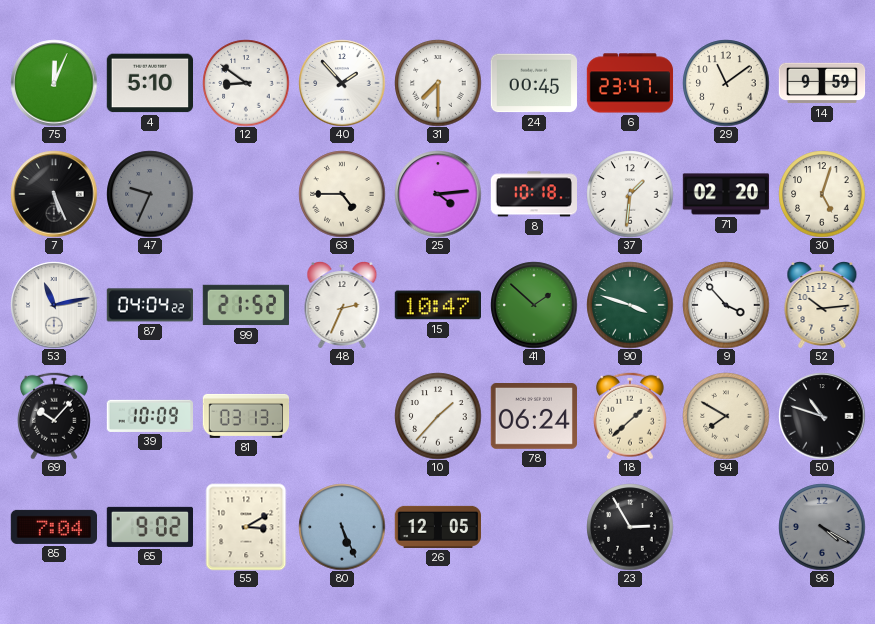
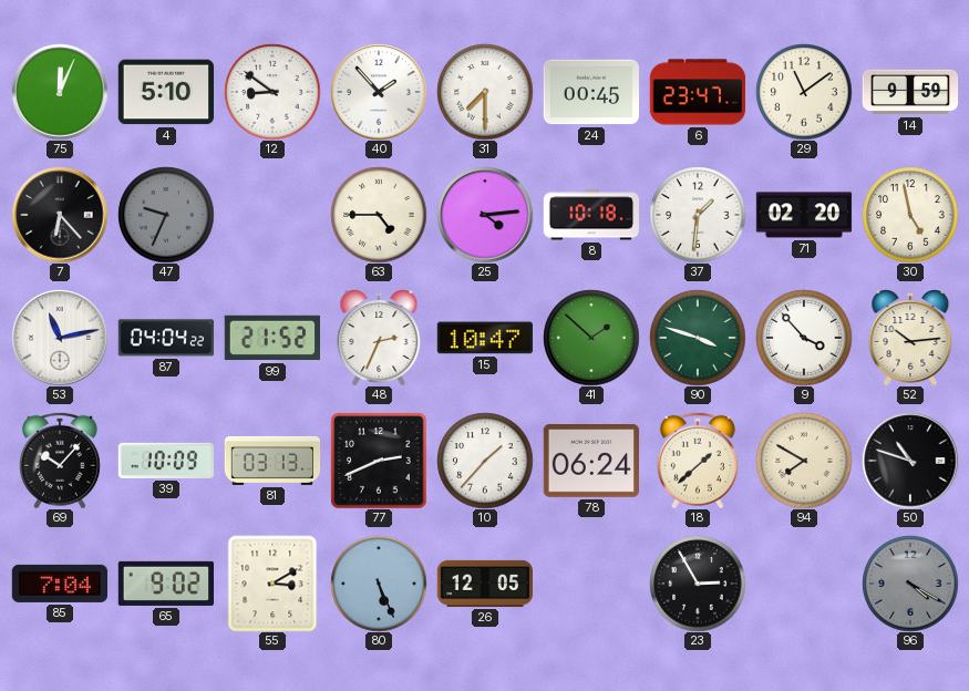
7: 5:26 -> 6:23
30: 5:03 -> 4:58
77: none -> 2:41
